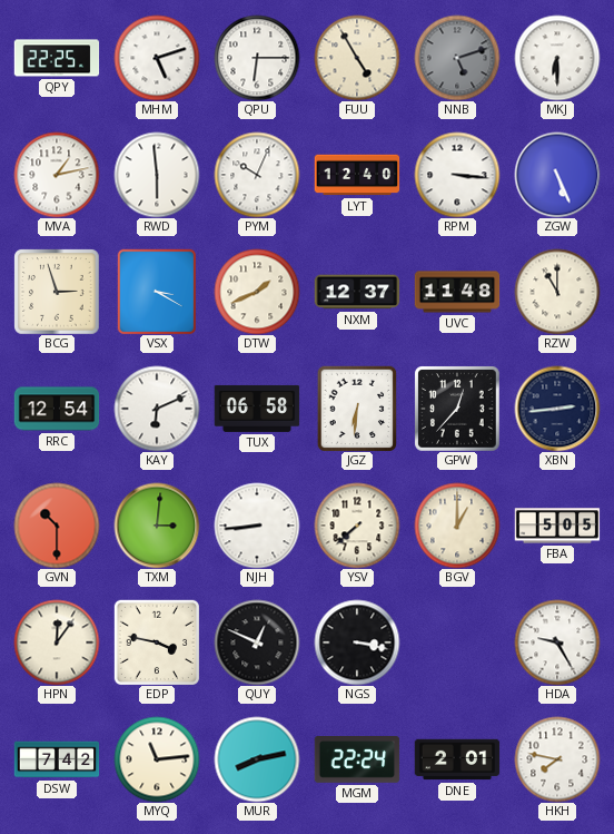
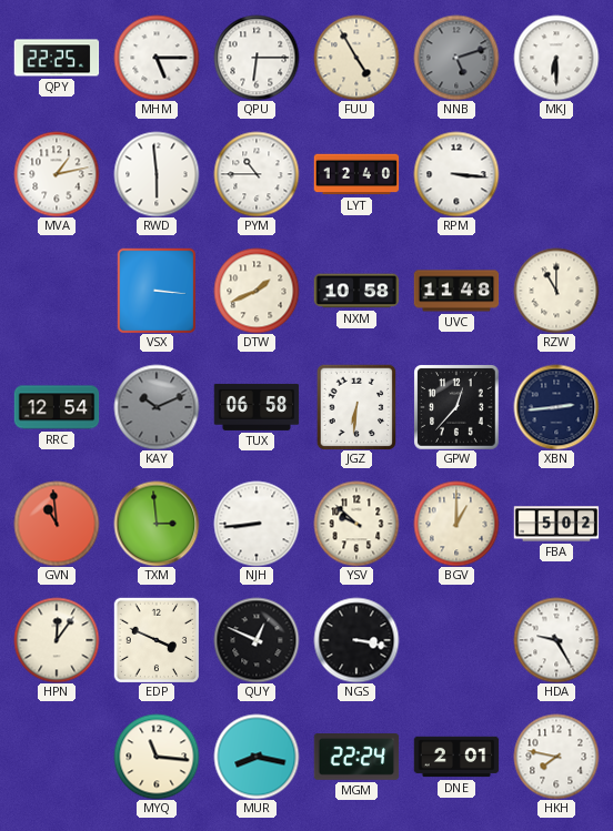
MHM: 5:12 -> 5:15
PYM: 10:04 -> 10:45
ZGW: 5:26 -> none
BCG: 2:57 -> none
VSX: 3:20 -> 3:16
NXM: 12:37 -> 10:58
KAY: 6:11 -> 10:11
KAY dial: white -> grey
GVN: 10:30 -> 10:59
TXM: 3:01 -> 2:59
YSV: 7:38 -> 9:52
FBA: 5:05 -> 5:02
EDP: 3:47 -> 3:49
DSW: 7:42 -> none
MYQ: 11:14 -> 11:16
MUR: 8:13 -> 8:17
